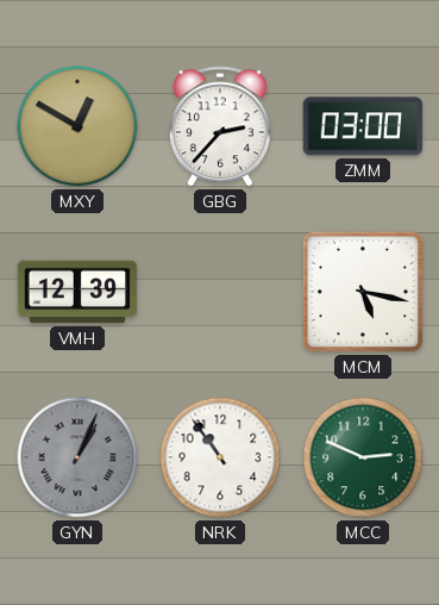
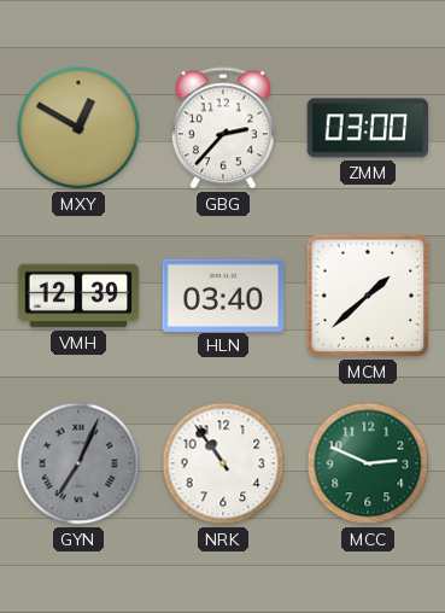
HLN: none -> 03:40
MCM: 5:17 -> 1:38
GYN: 1:04 -> 7:04
